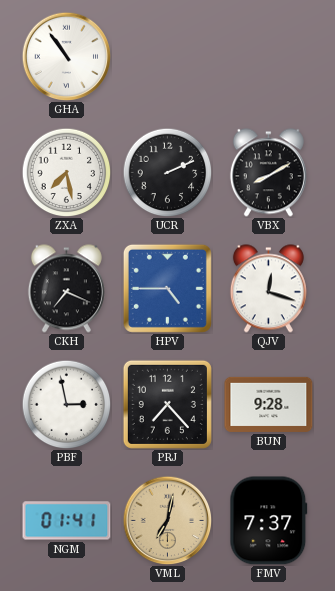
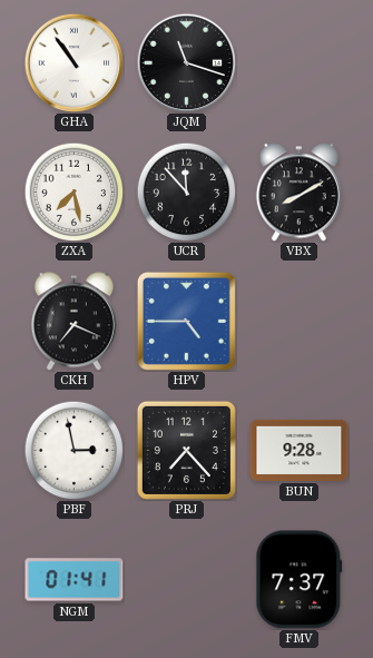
JQM: none -> 11:18
UCR: 2:11 -> 11:53
QJV: 12:18 -> none
VML: 7:02 -> none
